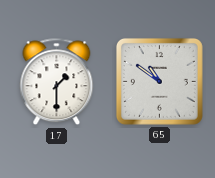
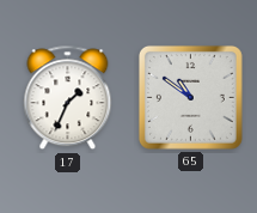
17: 1:30 -> 1:34
